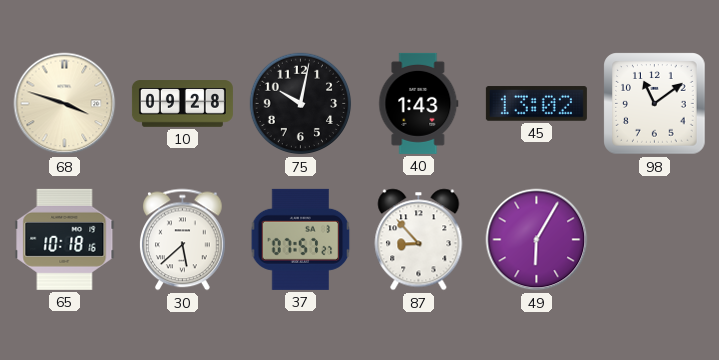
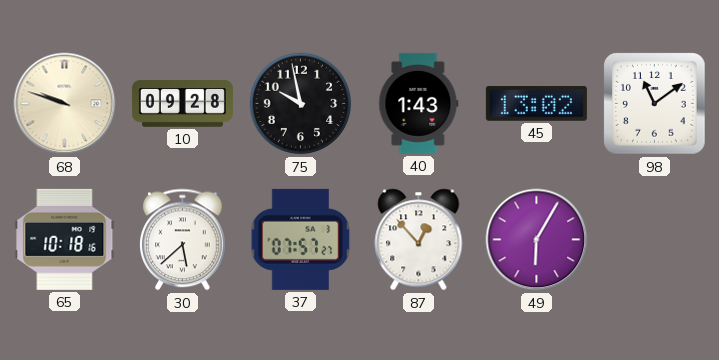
68: 3:48 -> 9:48
75: 10:02 -> 9:58
87: 8:53 -> 12:53
